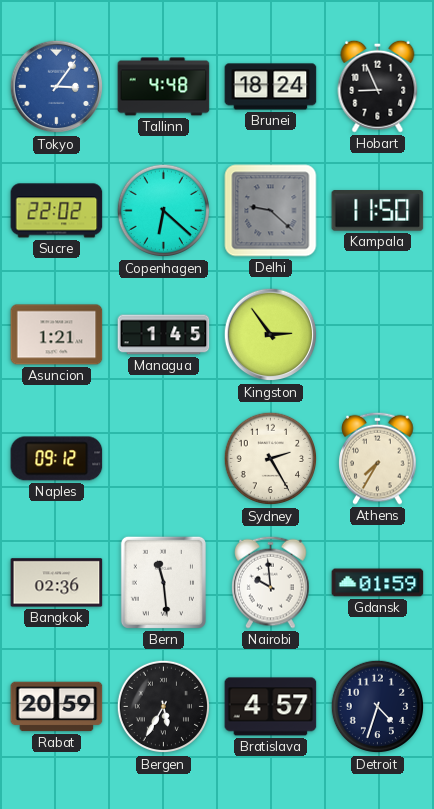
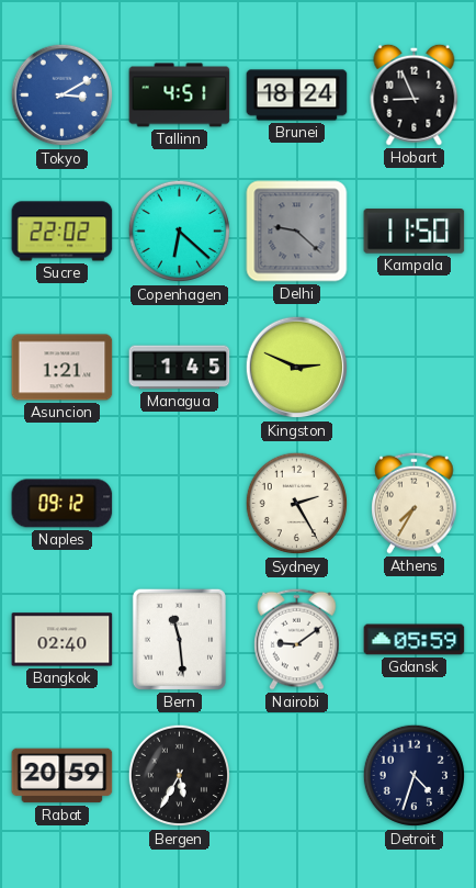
Tokyo: 3:06 -> 3:10
Tallinn: 4:48 -> 4:51
Kingston: 2:54 -> 2:49
Bangkok: 02:36 -> 02:40
Nairobi: 9:59 -> 9:09
Gdansk: 01:59 -> 05:59
Bratislava: 4:57 -> none
